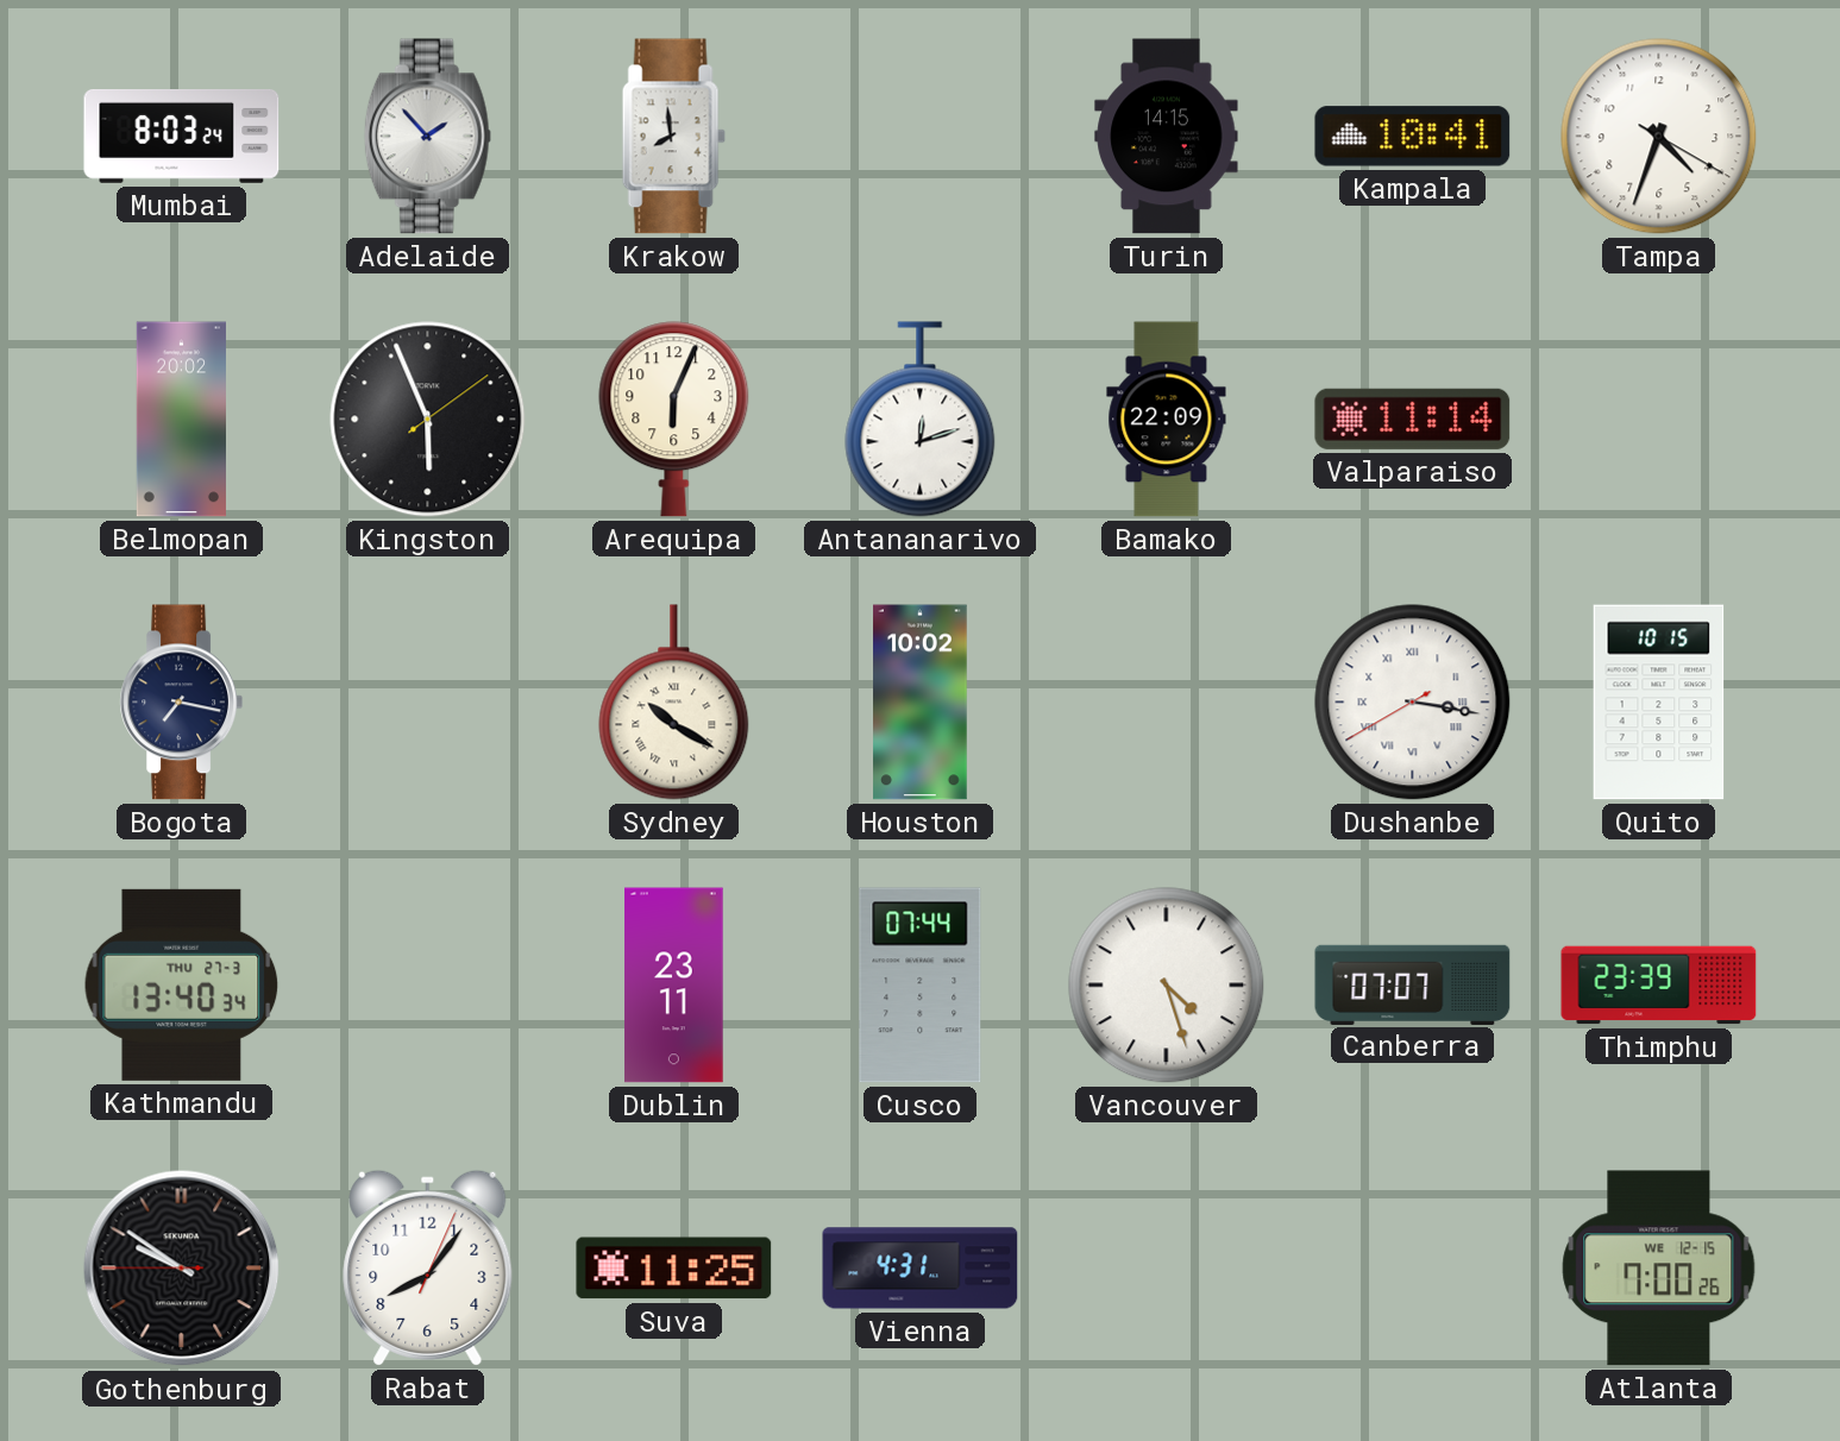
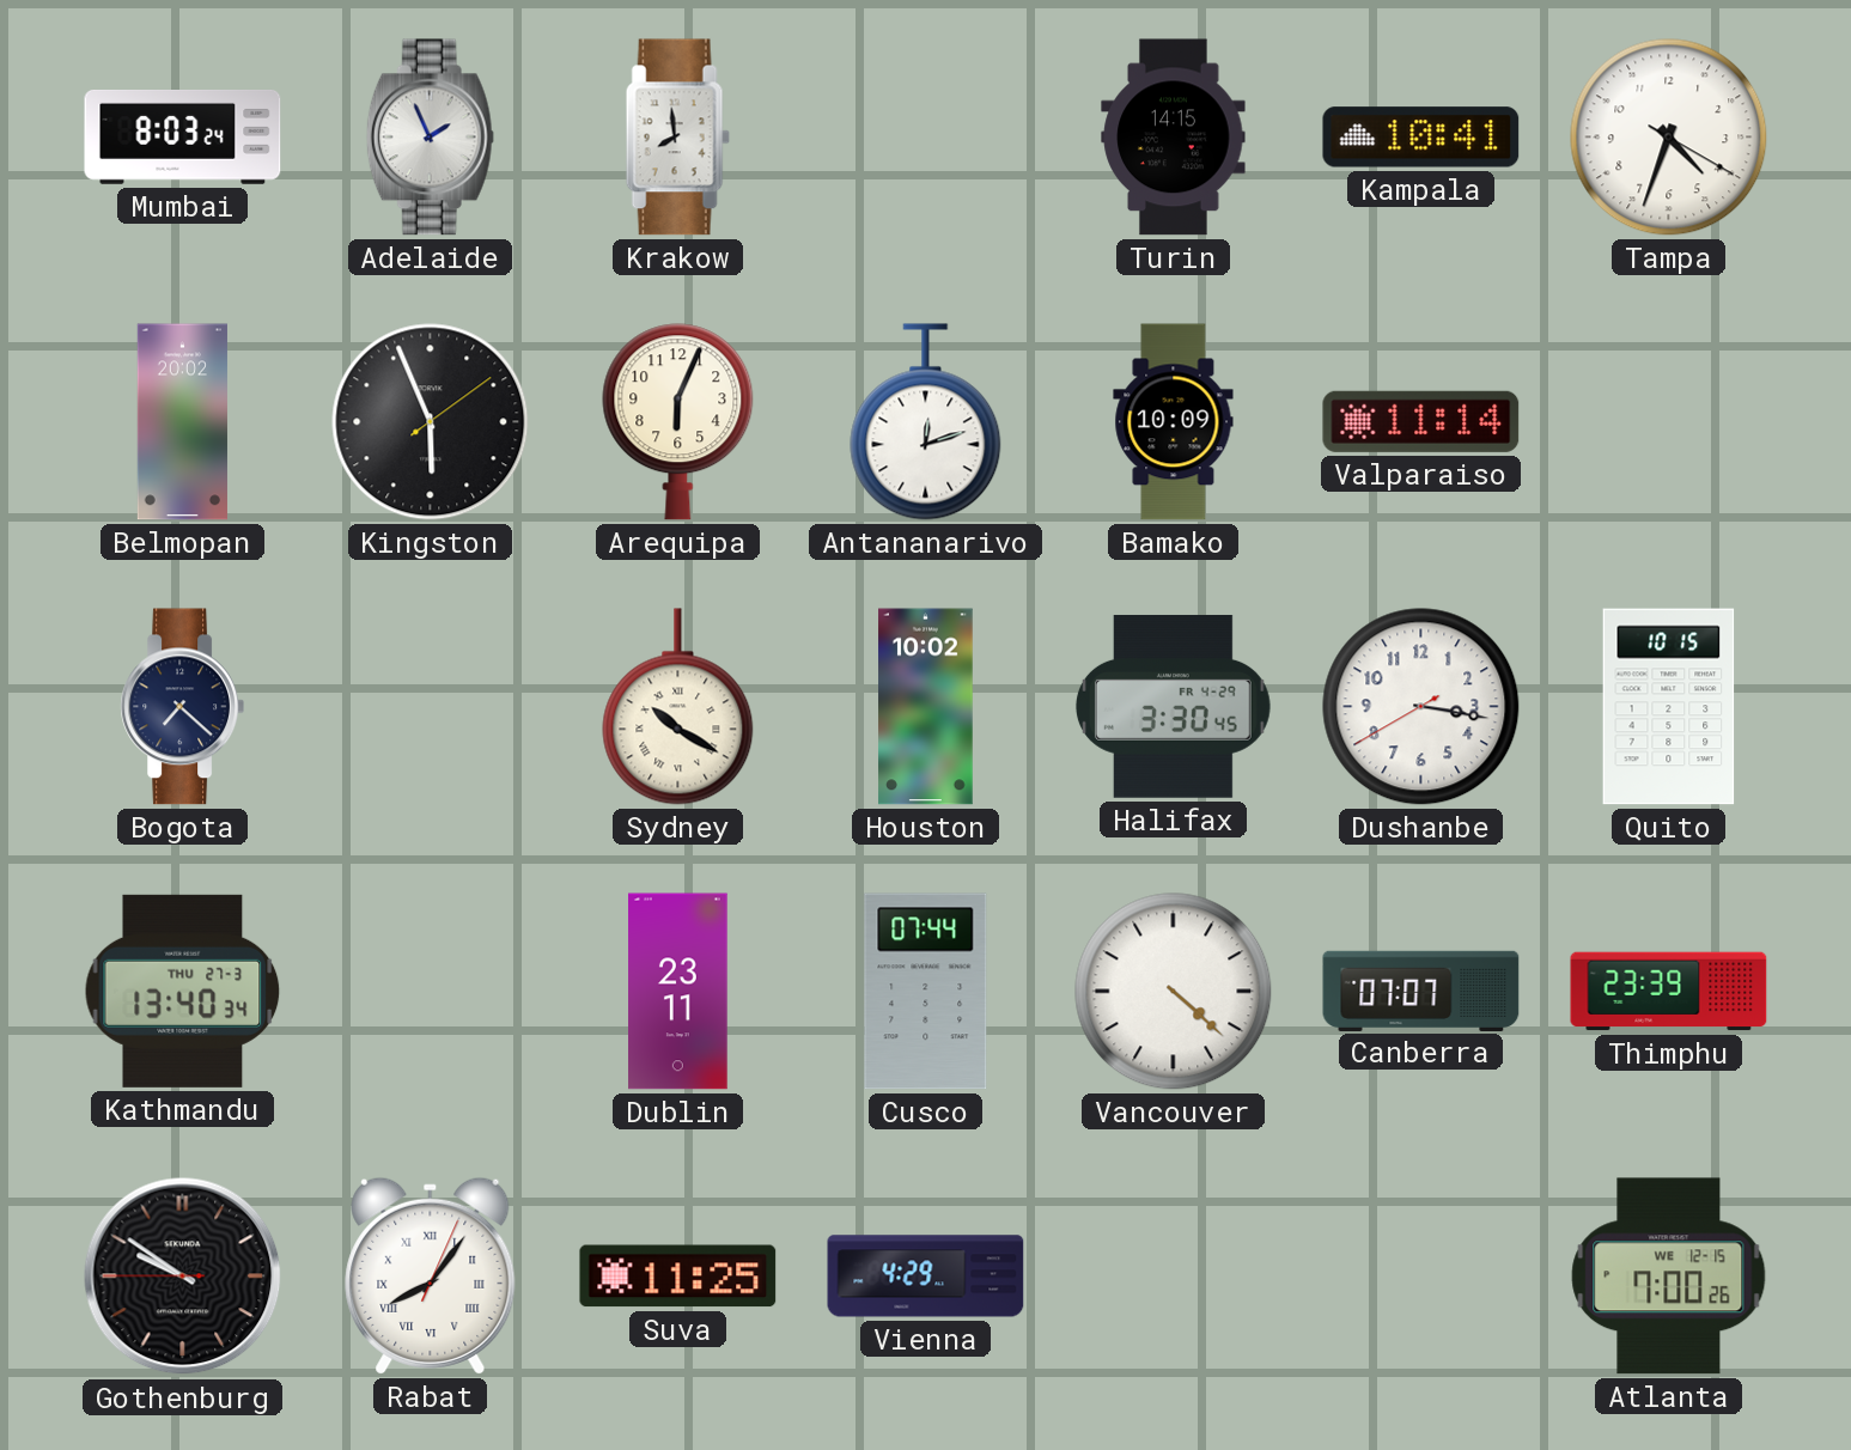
Adelaide: 1:53 -> 1:56
Bamako: 22:09 -> 10:09
Bogota: 7:17 -> 7:22
Halifax: none -> 3:30
Dushanbe numerals: Roman -> Arabic
Vancouver: 4:27 -> 4:22
Rabat numerals: Arabic -> Roman
Vienna: 4:31 -> 4:29
